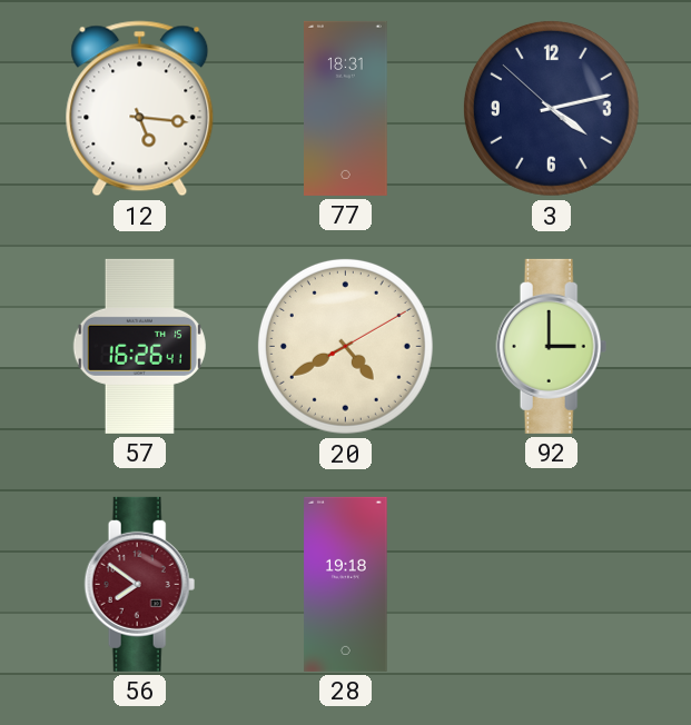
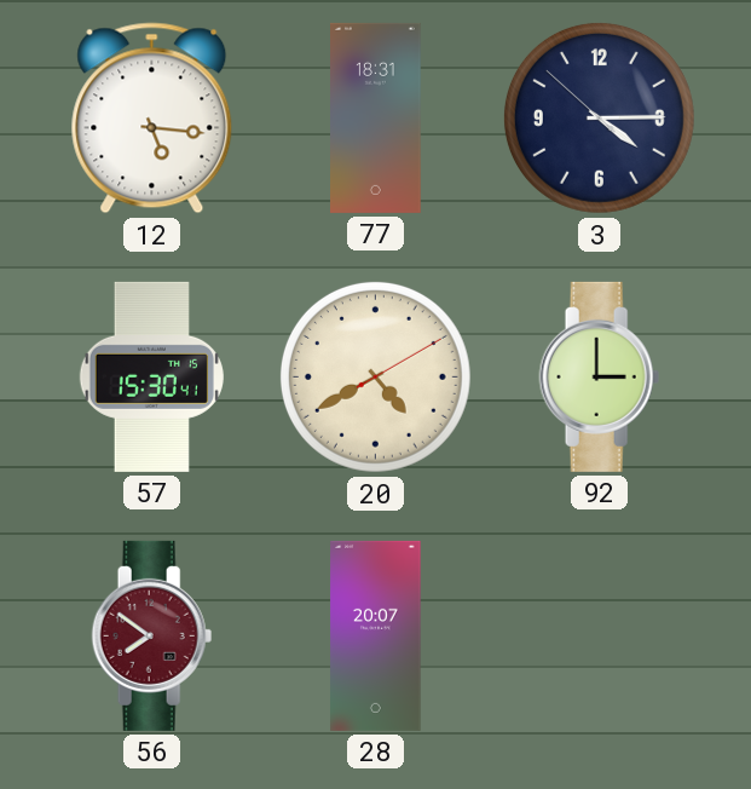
3: 4:12 -> 4:14
57: 16:26 -> 15:30
28: 19:18 -> 20:07
